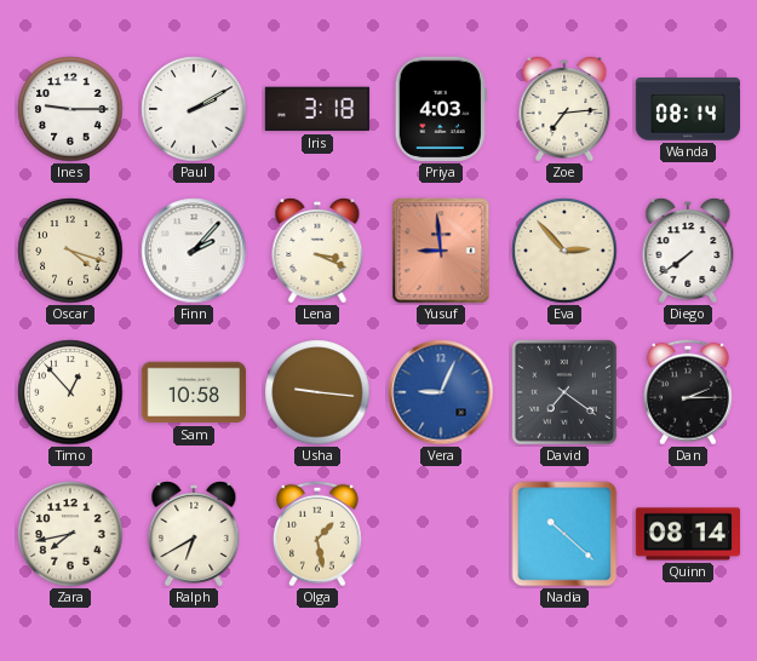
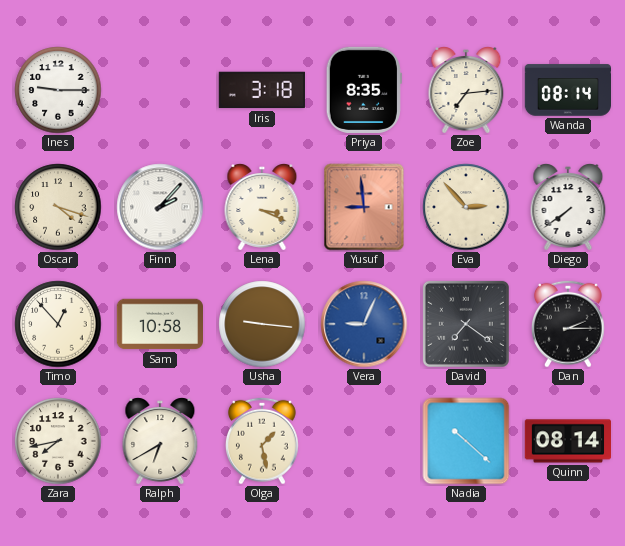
Paul: 2:10 -> none
Priya: 4:03 -> 8:35
